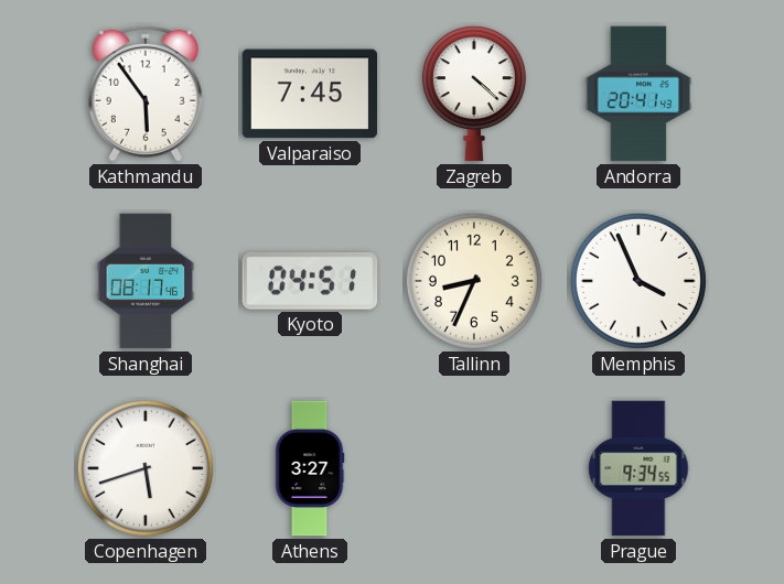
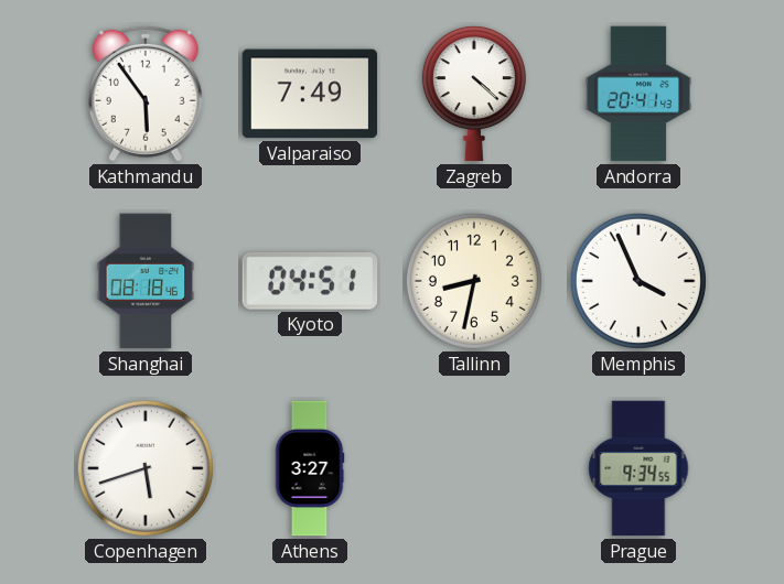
Valparaiso: 7:45 -> 7:49
Shanghai: 08:17 -> 08:18
Tallinn: 8:34 -> 8:32
